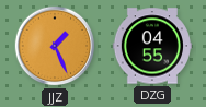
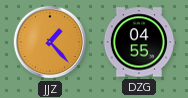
JJZ: 1:26 -> 1:23
